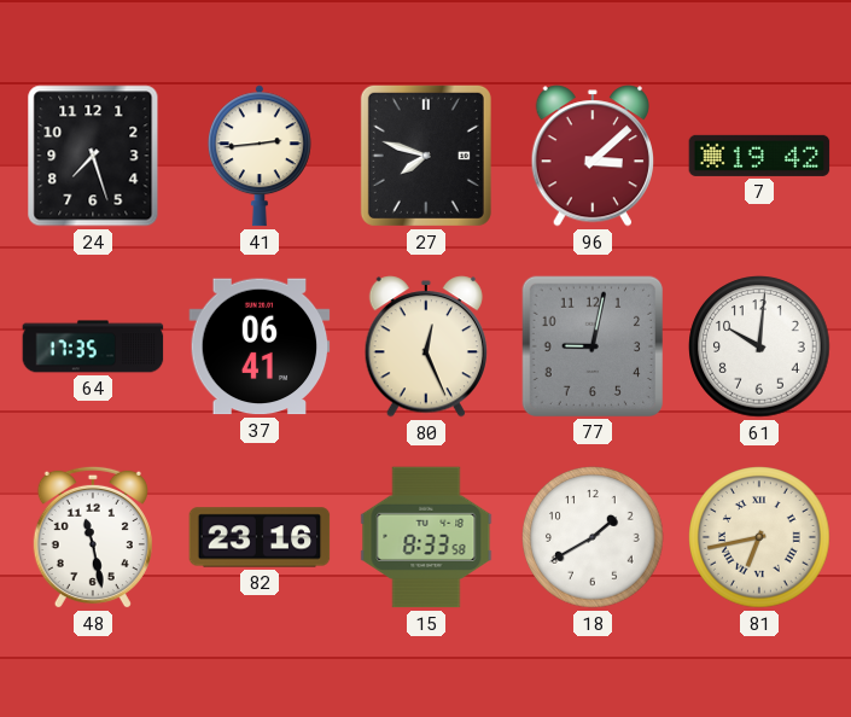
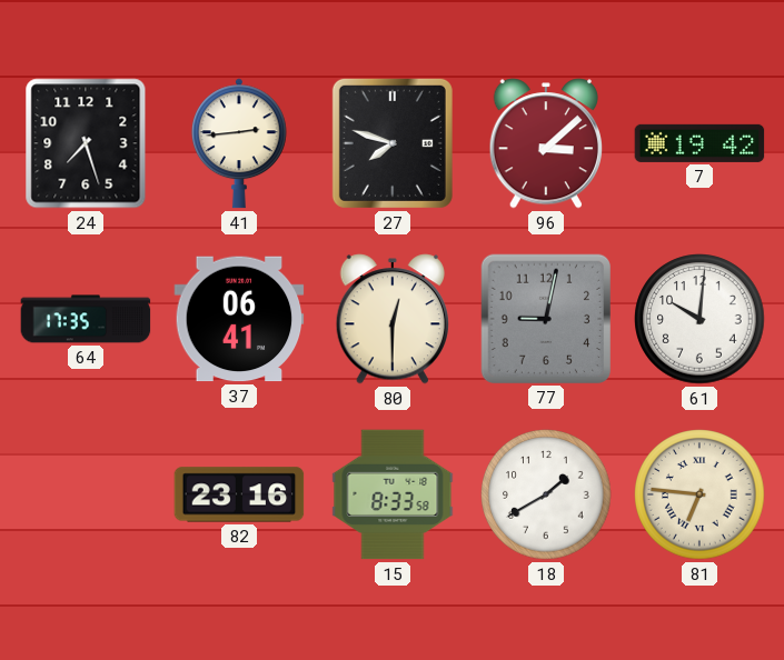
80: 12:26 -> 12:30
48: 11:28 -> none
81: 6:43 -> 6:46
